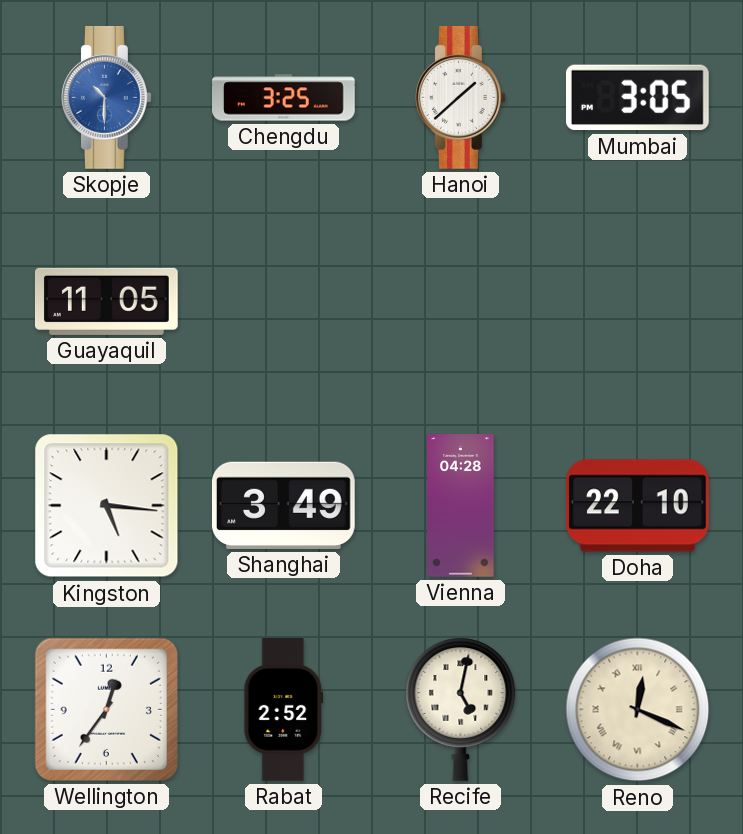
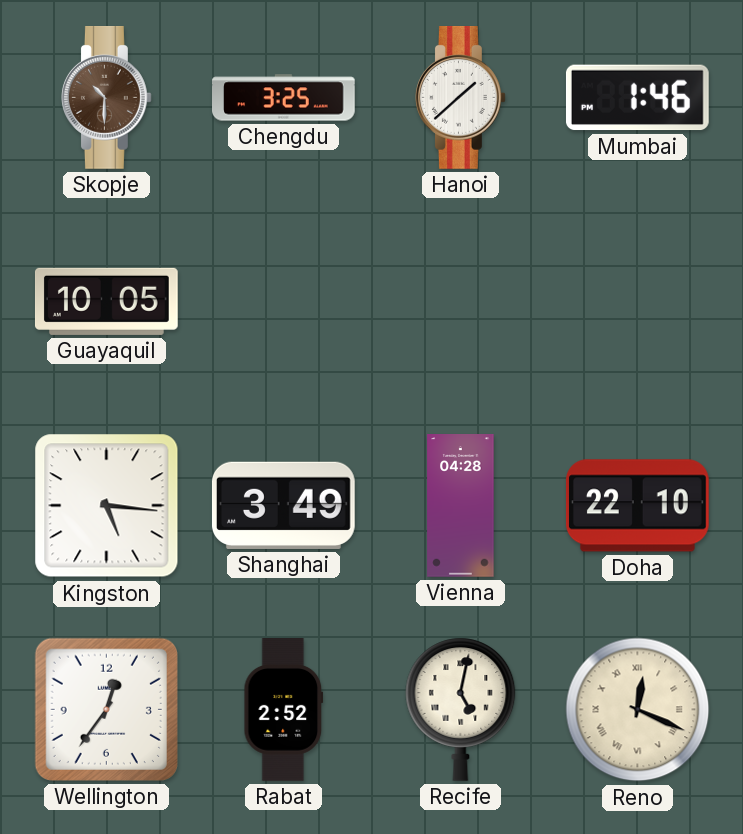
Skopje dial: blue -> brown
Mumbai: 3:05 -> 1:46
Guayaquil: 11:05 -> 10:05
